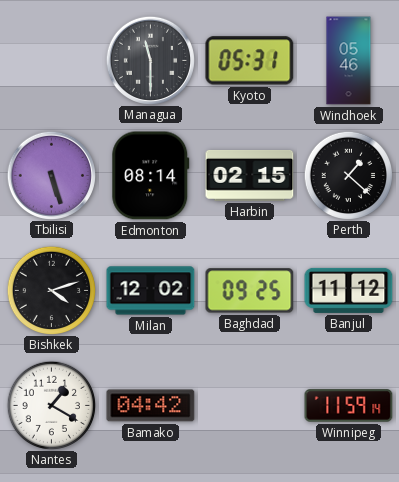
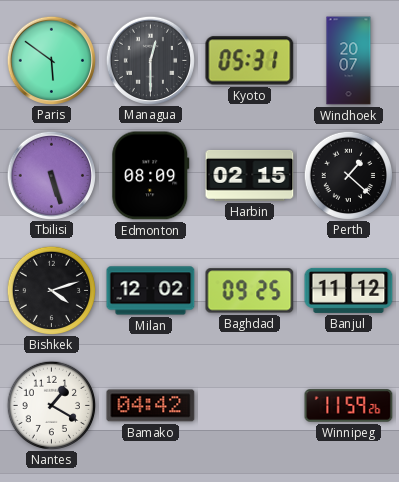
Paris: none -> 5:51
Managua: 11:30 -> 12:30
Windhoek: 05:46 -> 20:07
Edmonton: 08:14 -> 08:09
Winnipeg: 11:59:14 -> 11:59:26
